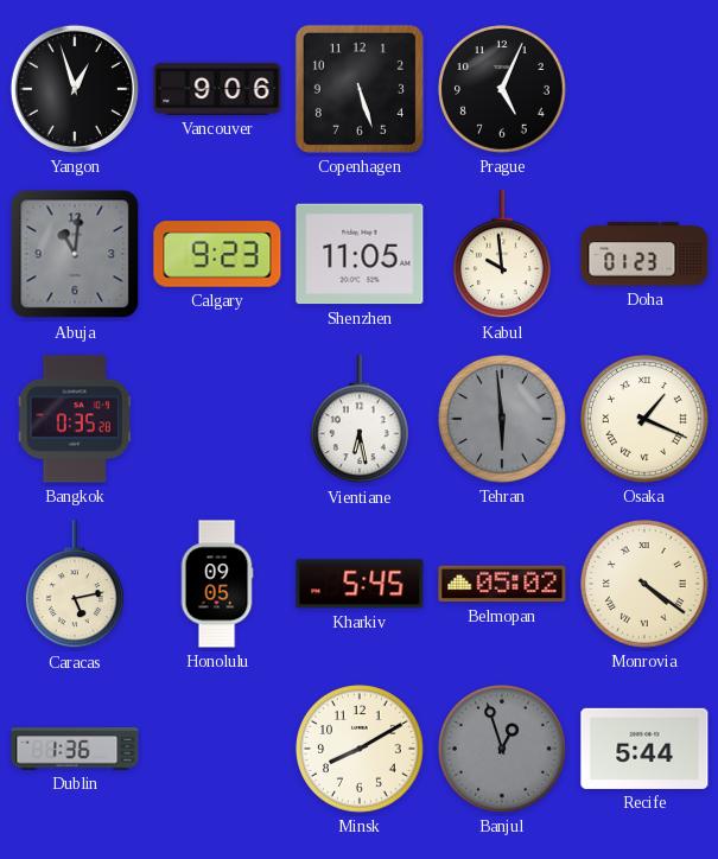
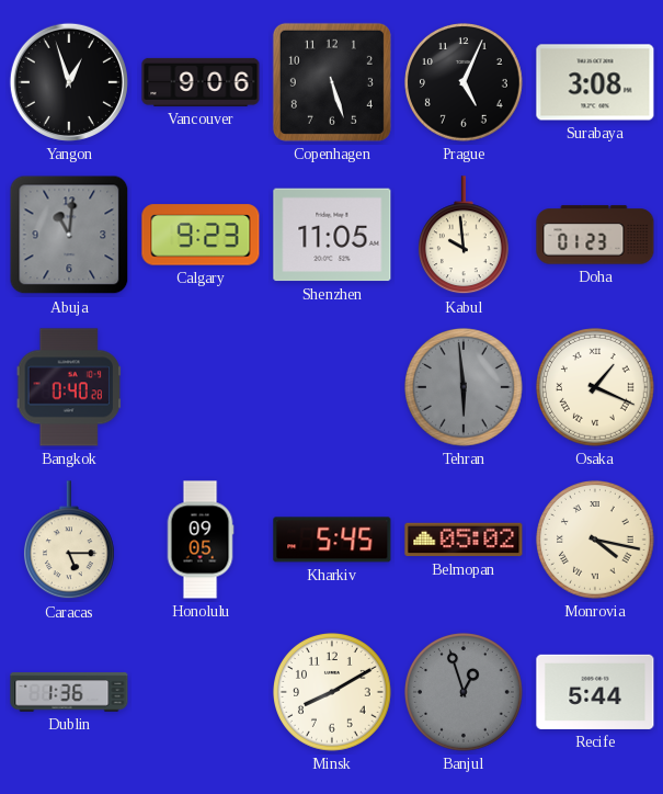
Surabaya: none -> 3:08
Bangkok: 0:35 -> 0:40
Vientiane: 6:28 -> none
Caracas: 5:13 -> 5:15
Monrovia: 4:21 -> 4:17
